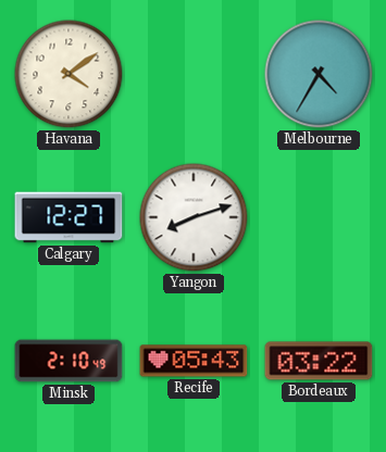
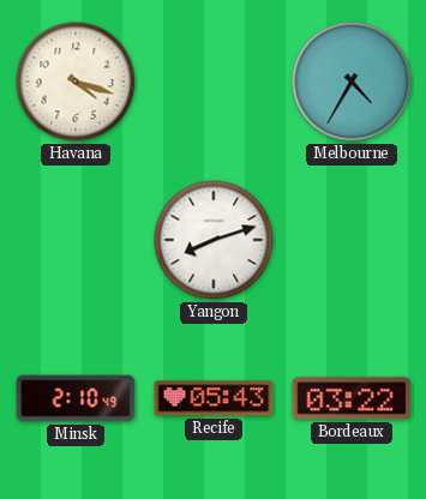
Havana: 4:09 -> 4:18
Calgary: 12:27 -> none
